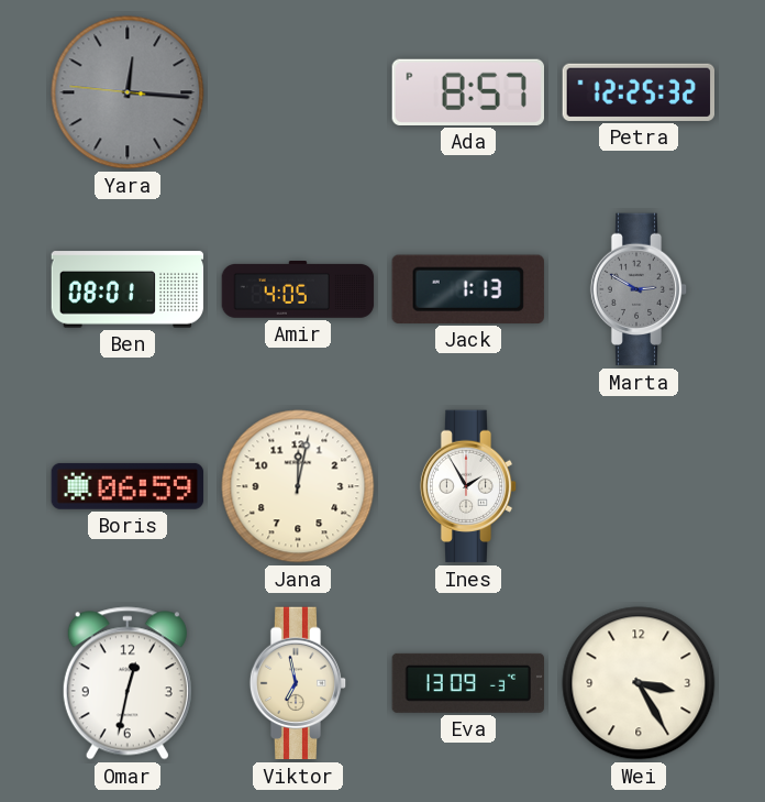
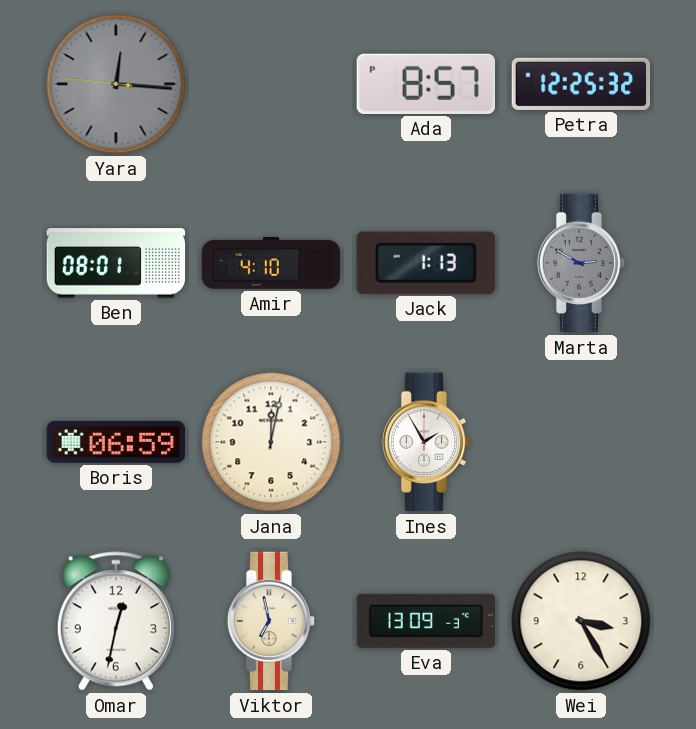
Amir: 4:05 -> 4:10
